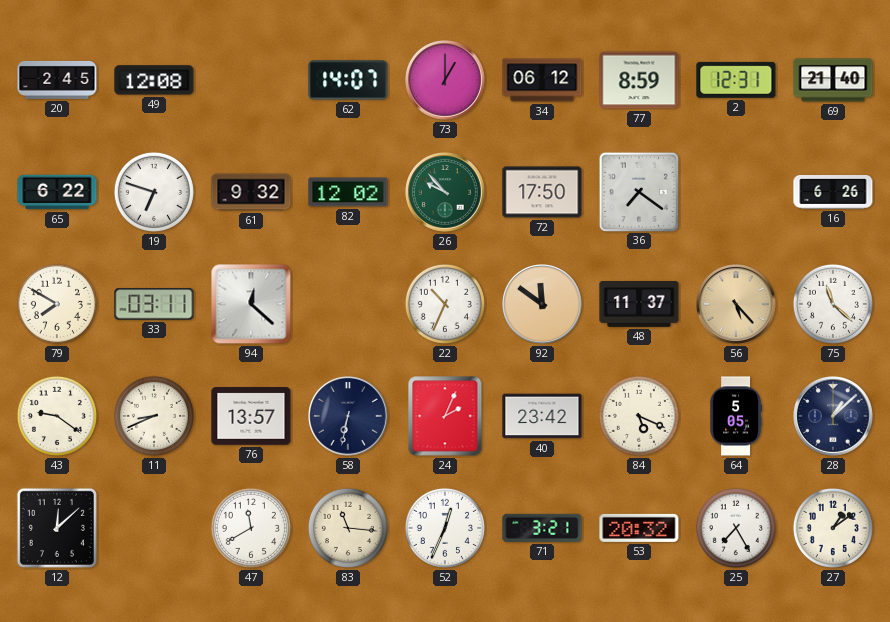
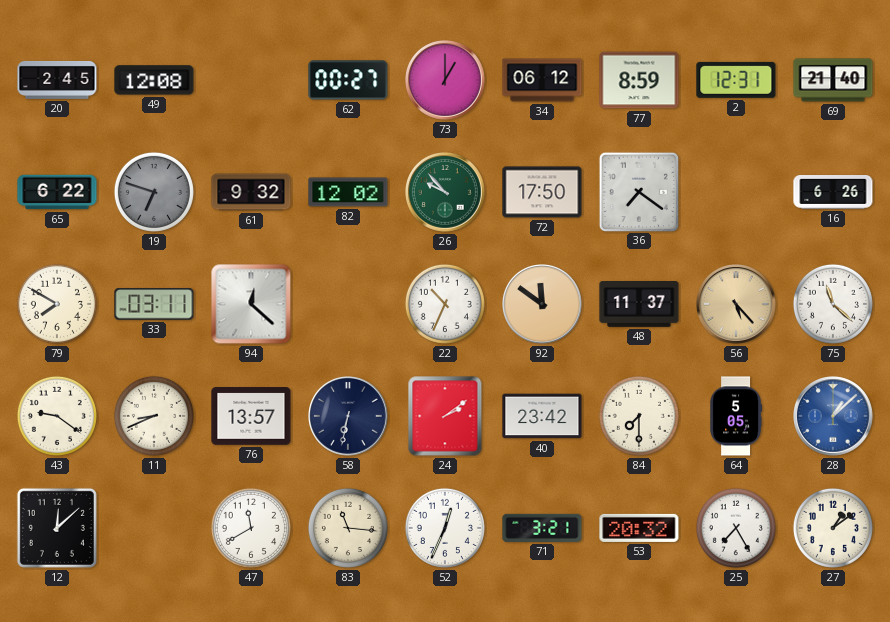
62: 14:07 -> 00:27
19 dial: white -> grey
24: 2:04 -> 2:09
84: 5:19 -> 7:30
28 dial: navy -> blue
